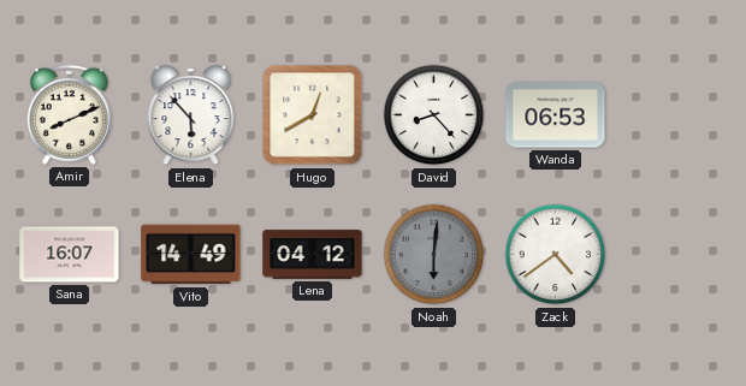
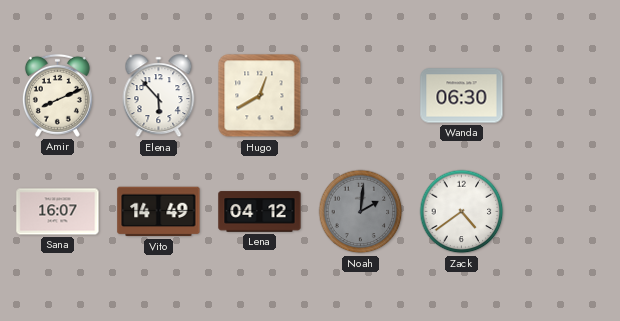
David: 8:23 -> none
Wanda: 06:53 -> 06:30
Noah: 6:01 -> 2:01
